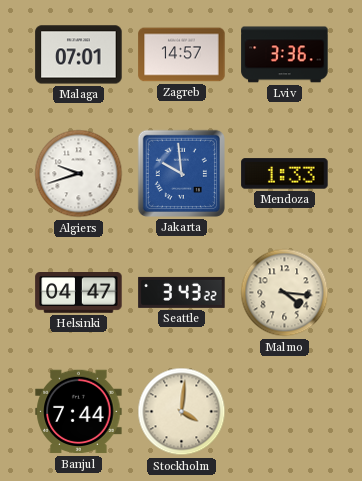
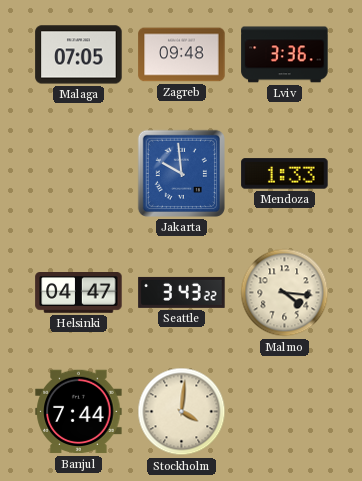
Malaga: 07:01 -> 07:05
Zagreb: 14:57 -> 09:48
Algiers: 9:42 -> none
